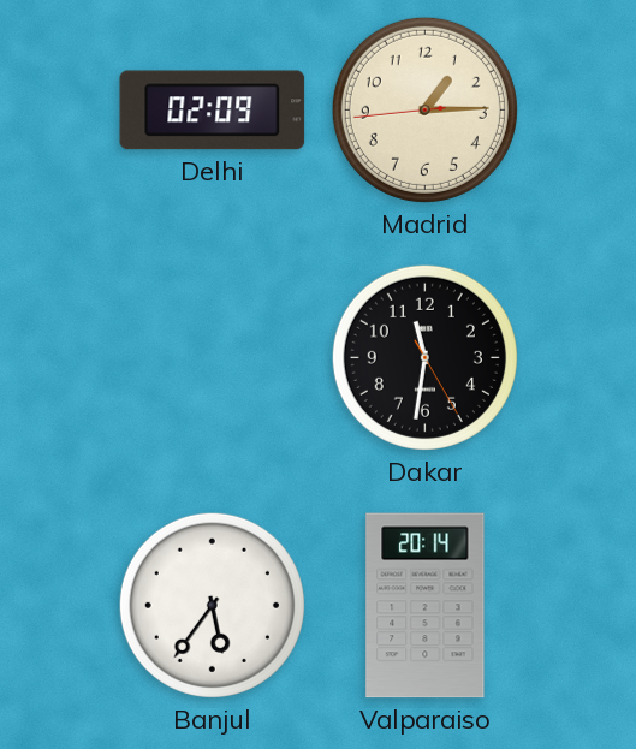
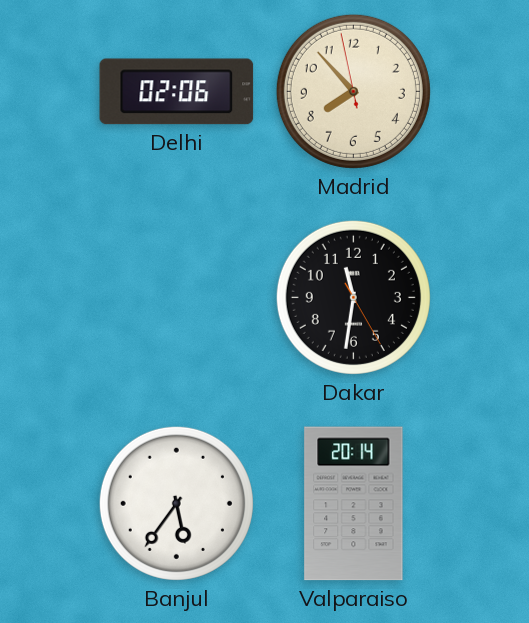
Delhi: 02:09 -> 02:06
Madrid: 1:14 -> 7:52
